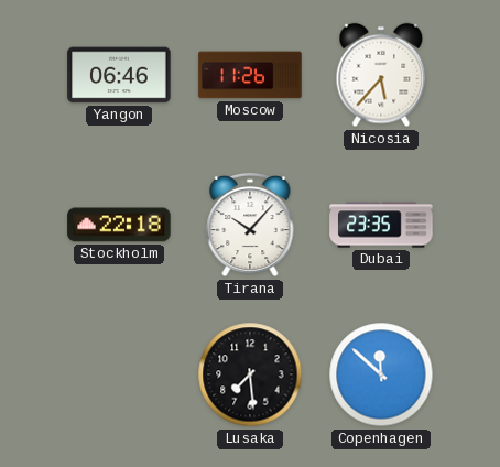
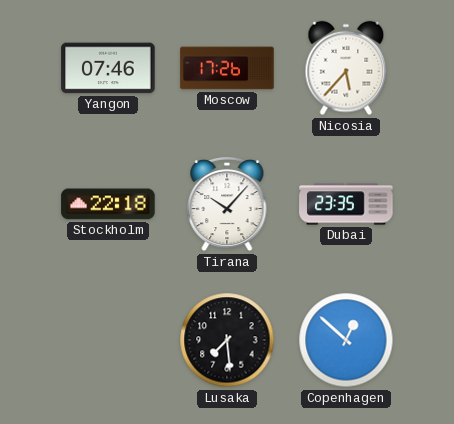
Yangon: 06:46 -> 07:46
Moscow: 11:26 -> 17:26
Copenhagen: 11:52 -> 12:52
